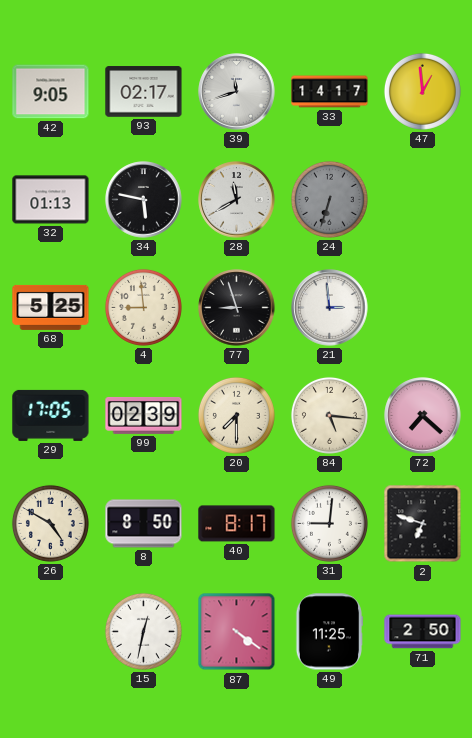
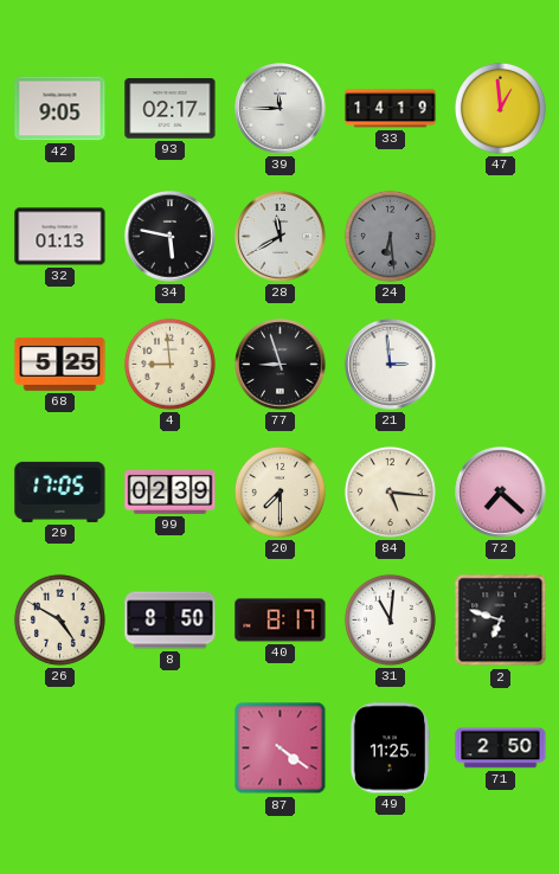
39: 11:42 -> 11:45
33: 14:17 -> 14:19
24: 6:33 -> 6:29
31: 9:01 -> 11:01
15: 12:32 -> none
